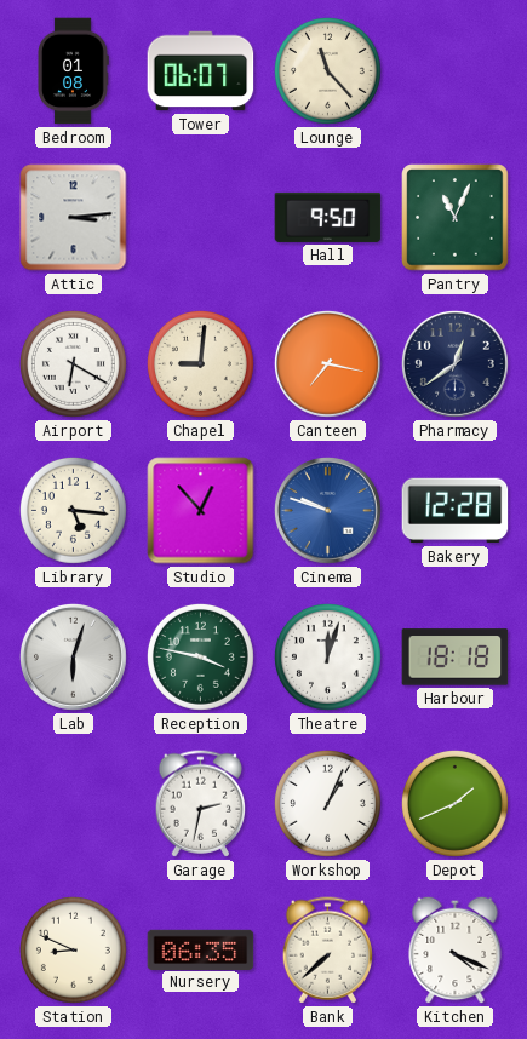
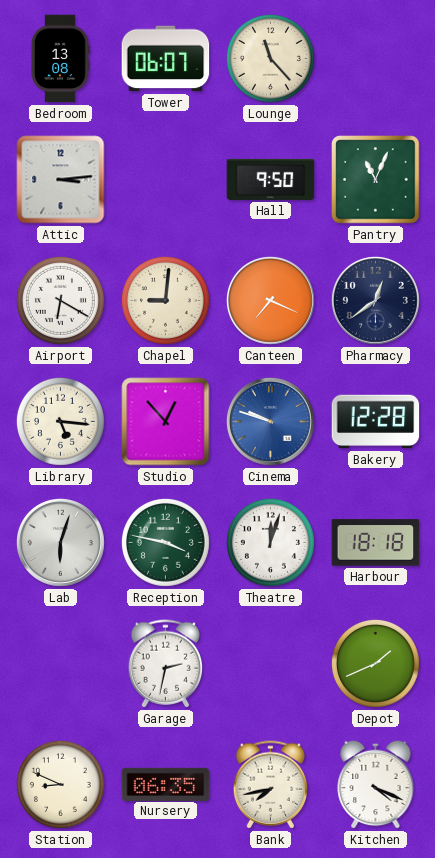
Bedroom: 01:08 -> 13:08
Canteen: 7:17 -> 7:19
Workshop: 1:04 -> none
Bank: 7:38 -> 7:43
